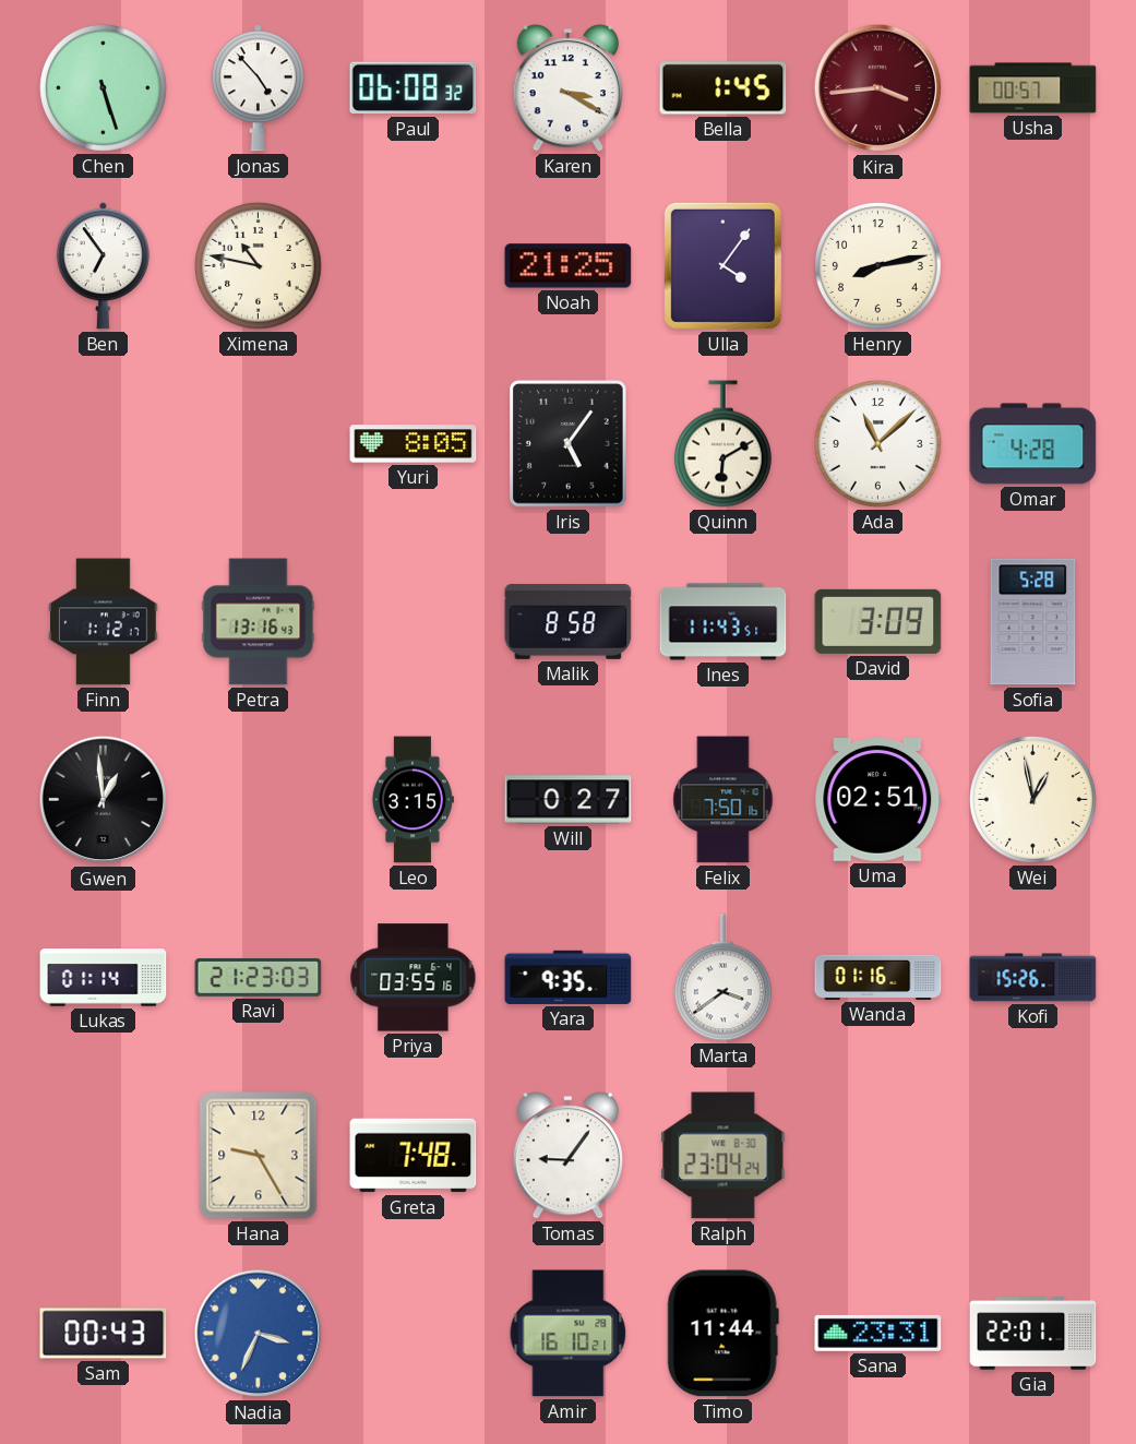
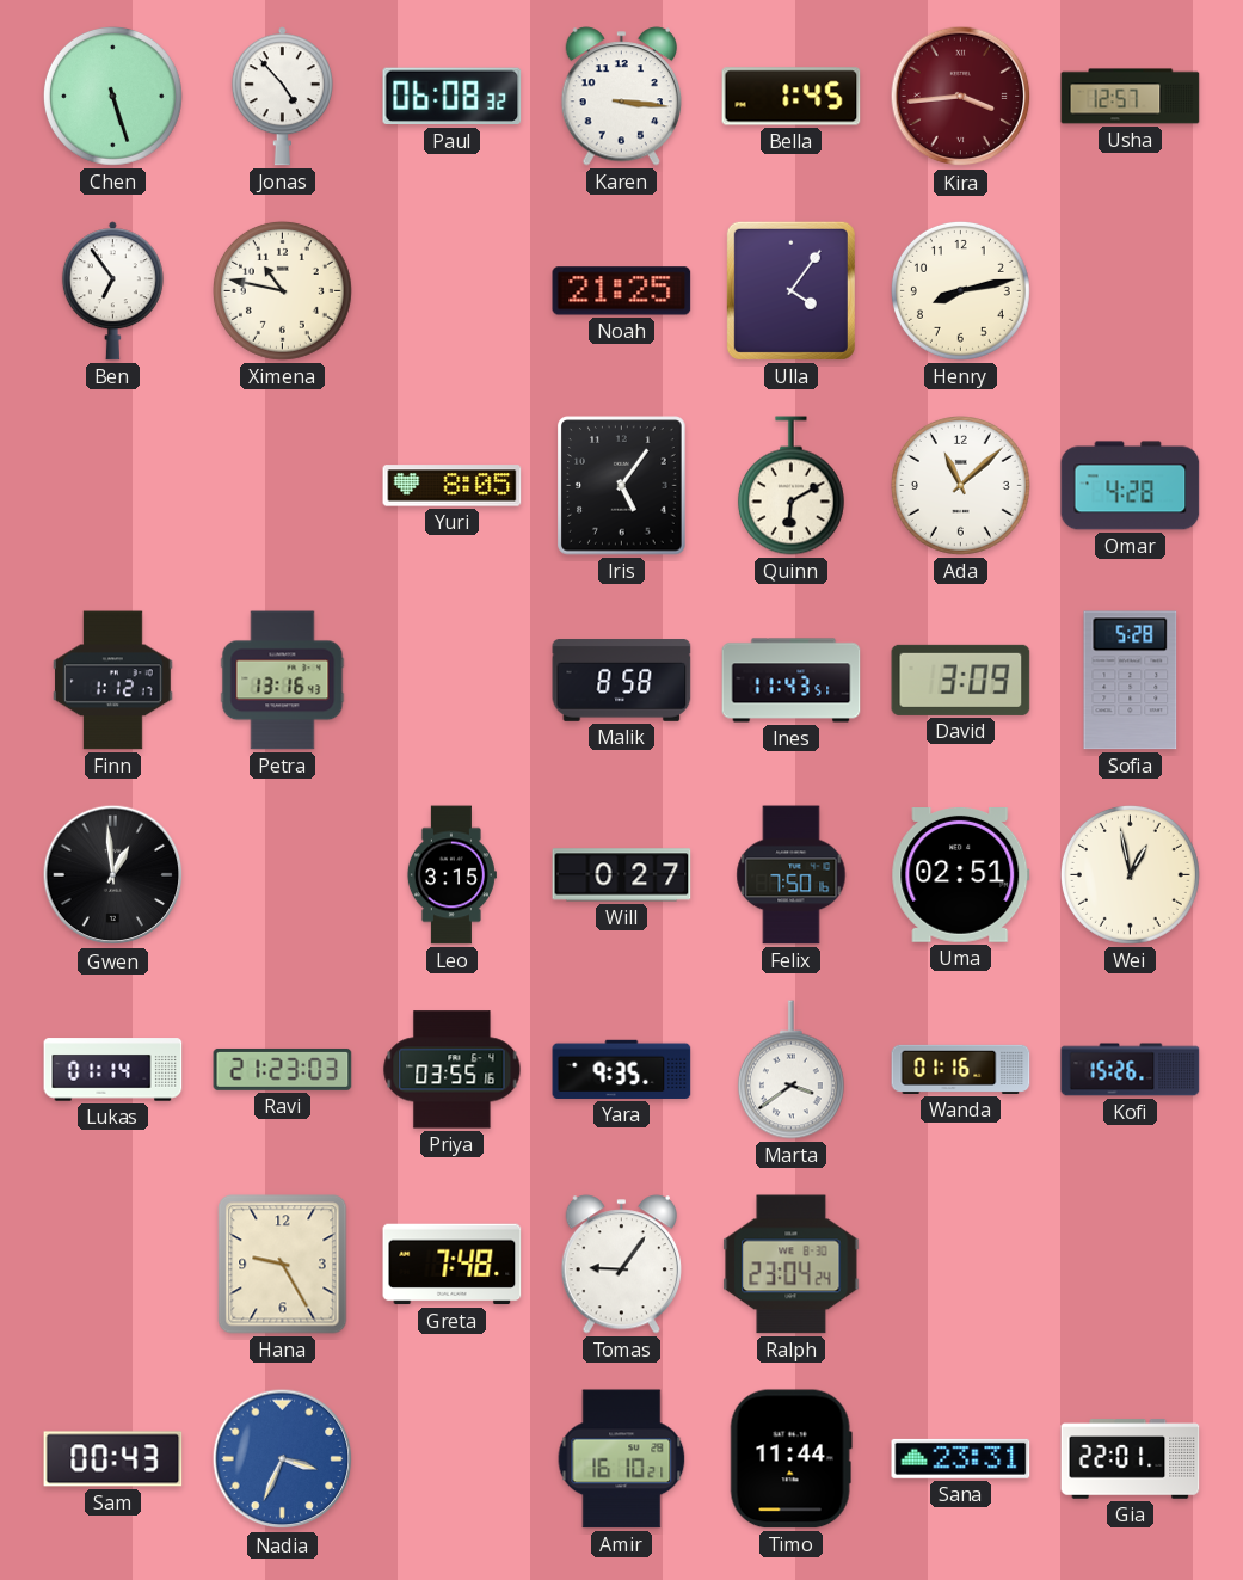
Karen: 3:20 -> 3:16
Usha: 00:57 -> 12:57
